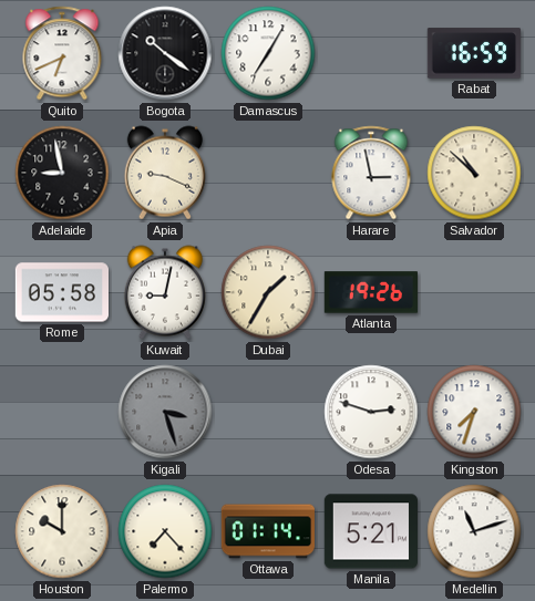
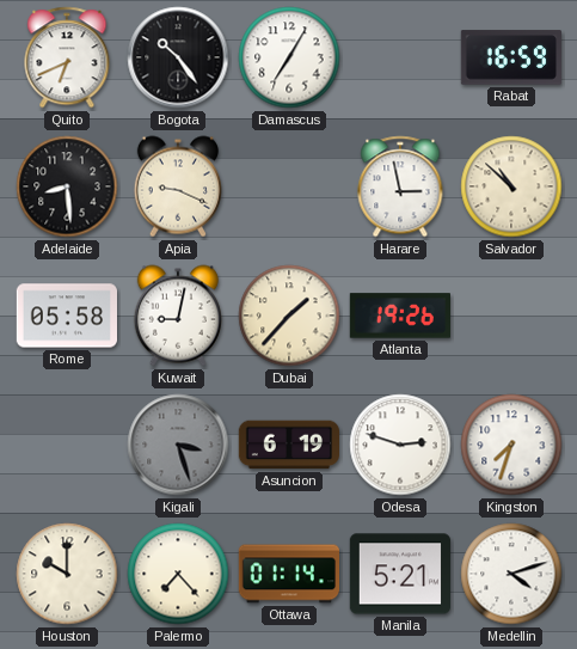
Bogota: 10:21 -> 10:24
Adelaide: 8:58 -> 8:29
Dubai: 1:35 -> 1:37
Asuncion: none -> 6:19
Medellin: 11:12 -> 4:12
